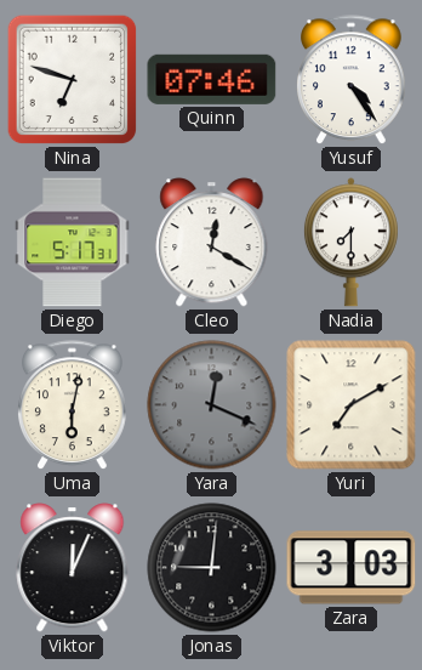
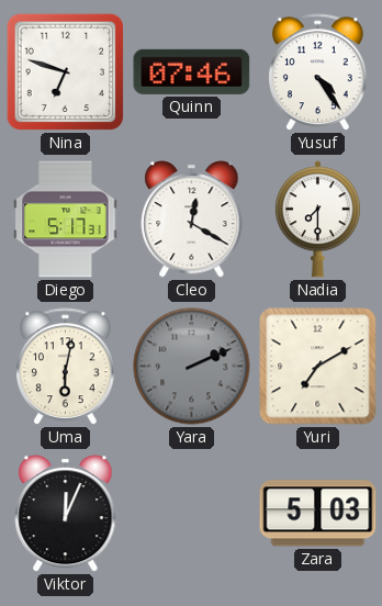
Yara: 12:19 -> 2:11
Jonas: 9:01 -> none
Zara: 3:03 -> 5:03
